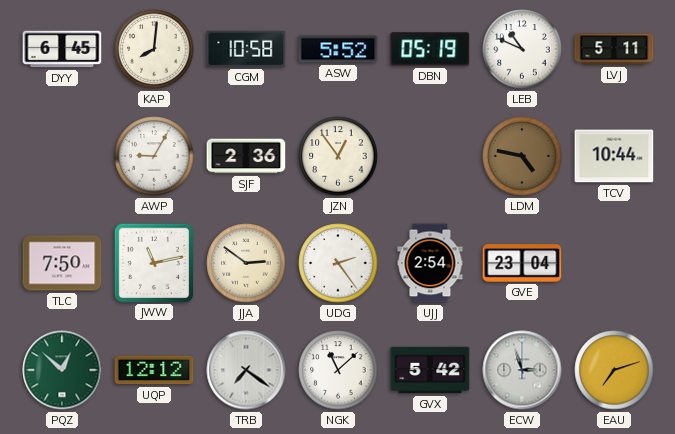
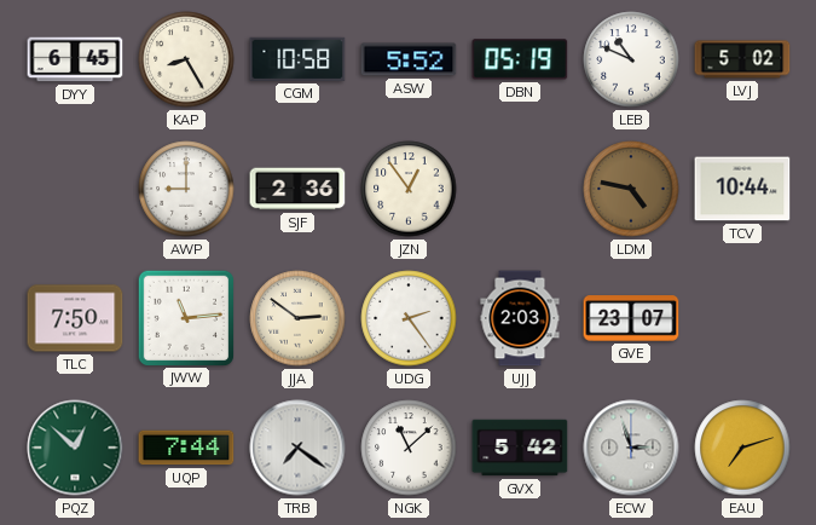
KAP: 8:01 -> 8:25
LVJ: 5:11 -> 5:02
AWP: 9:05 -> 9:00
JWW: 11:13 -> 11:14
UJJ: 2:54 -> 2:03
GVE: 23:04 -> 23:07
UQP: 12:12 -> 7:44
